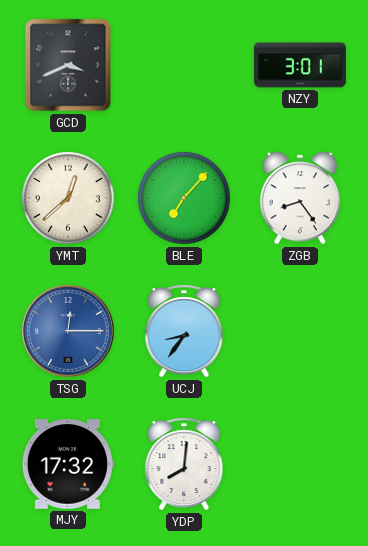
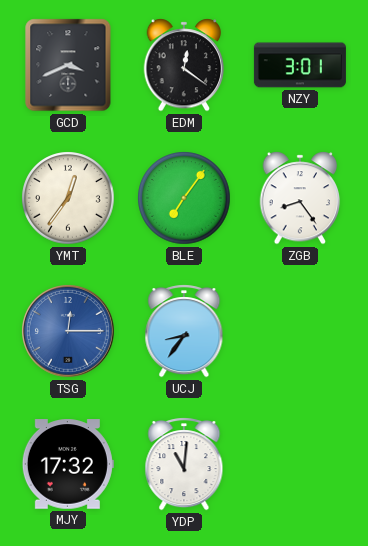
EDM: none -> 12:21
YMT: 12:38 -> 12:36
BLE: 7:07 -> 7:06
YDP: 8:01 -> 11:01
